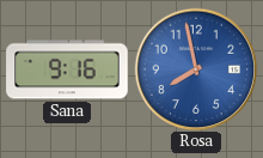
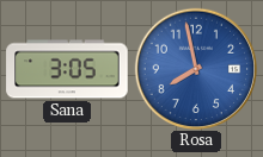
Sana: 9:16 -> 3:05
